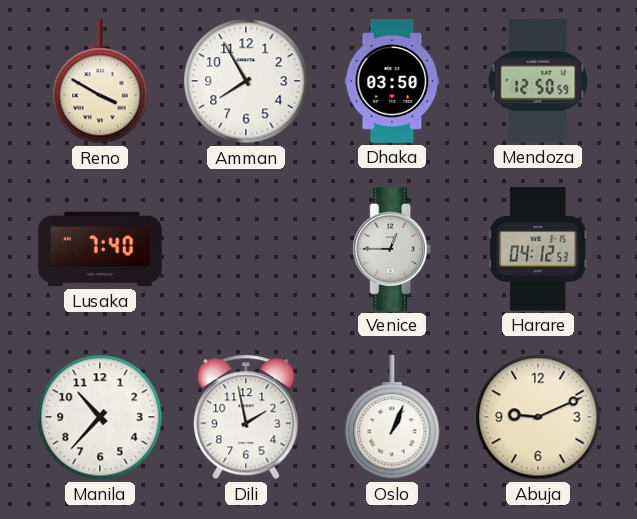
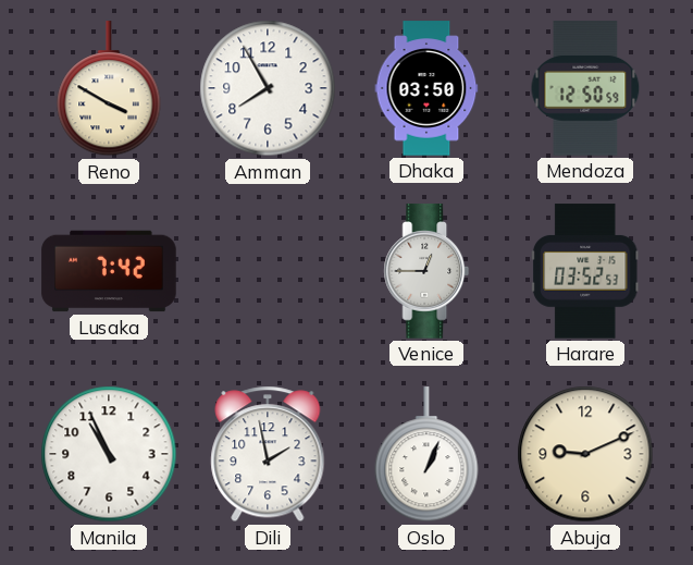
Lusaka: 7:40 -> 7:42
Harare: 04:12 -> 03:52
Manila: 10:37 -> 10:56
